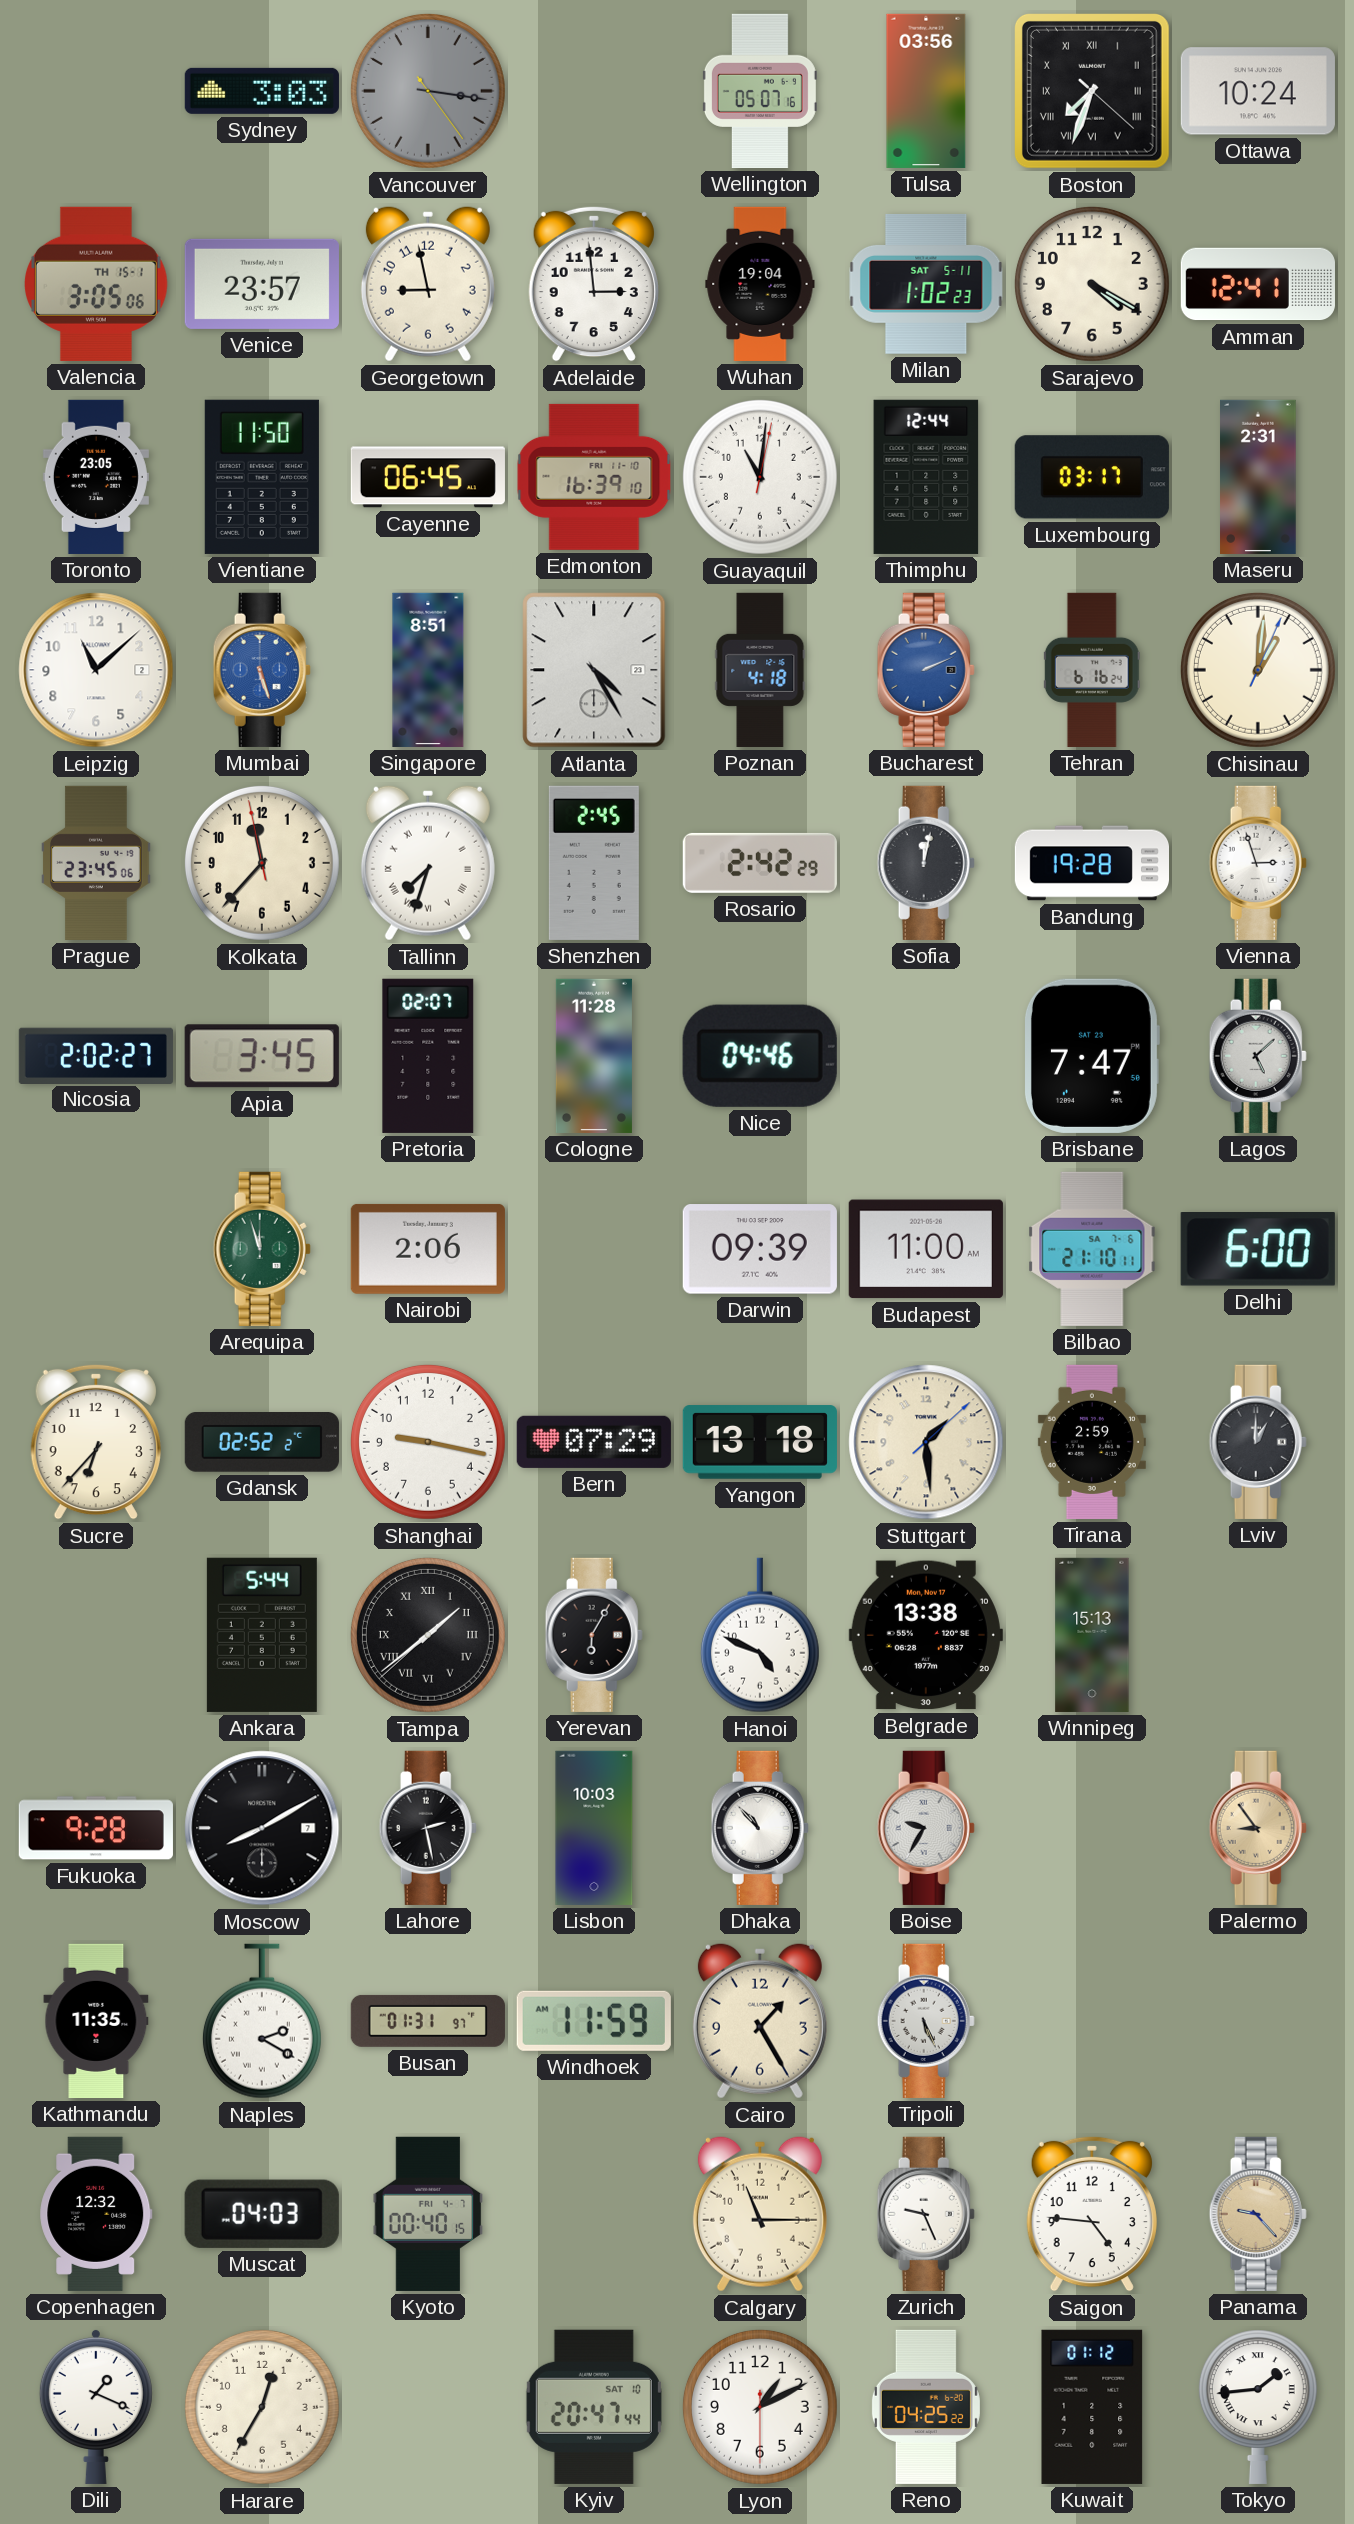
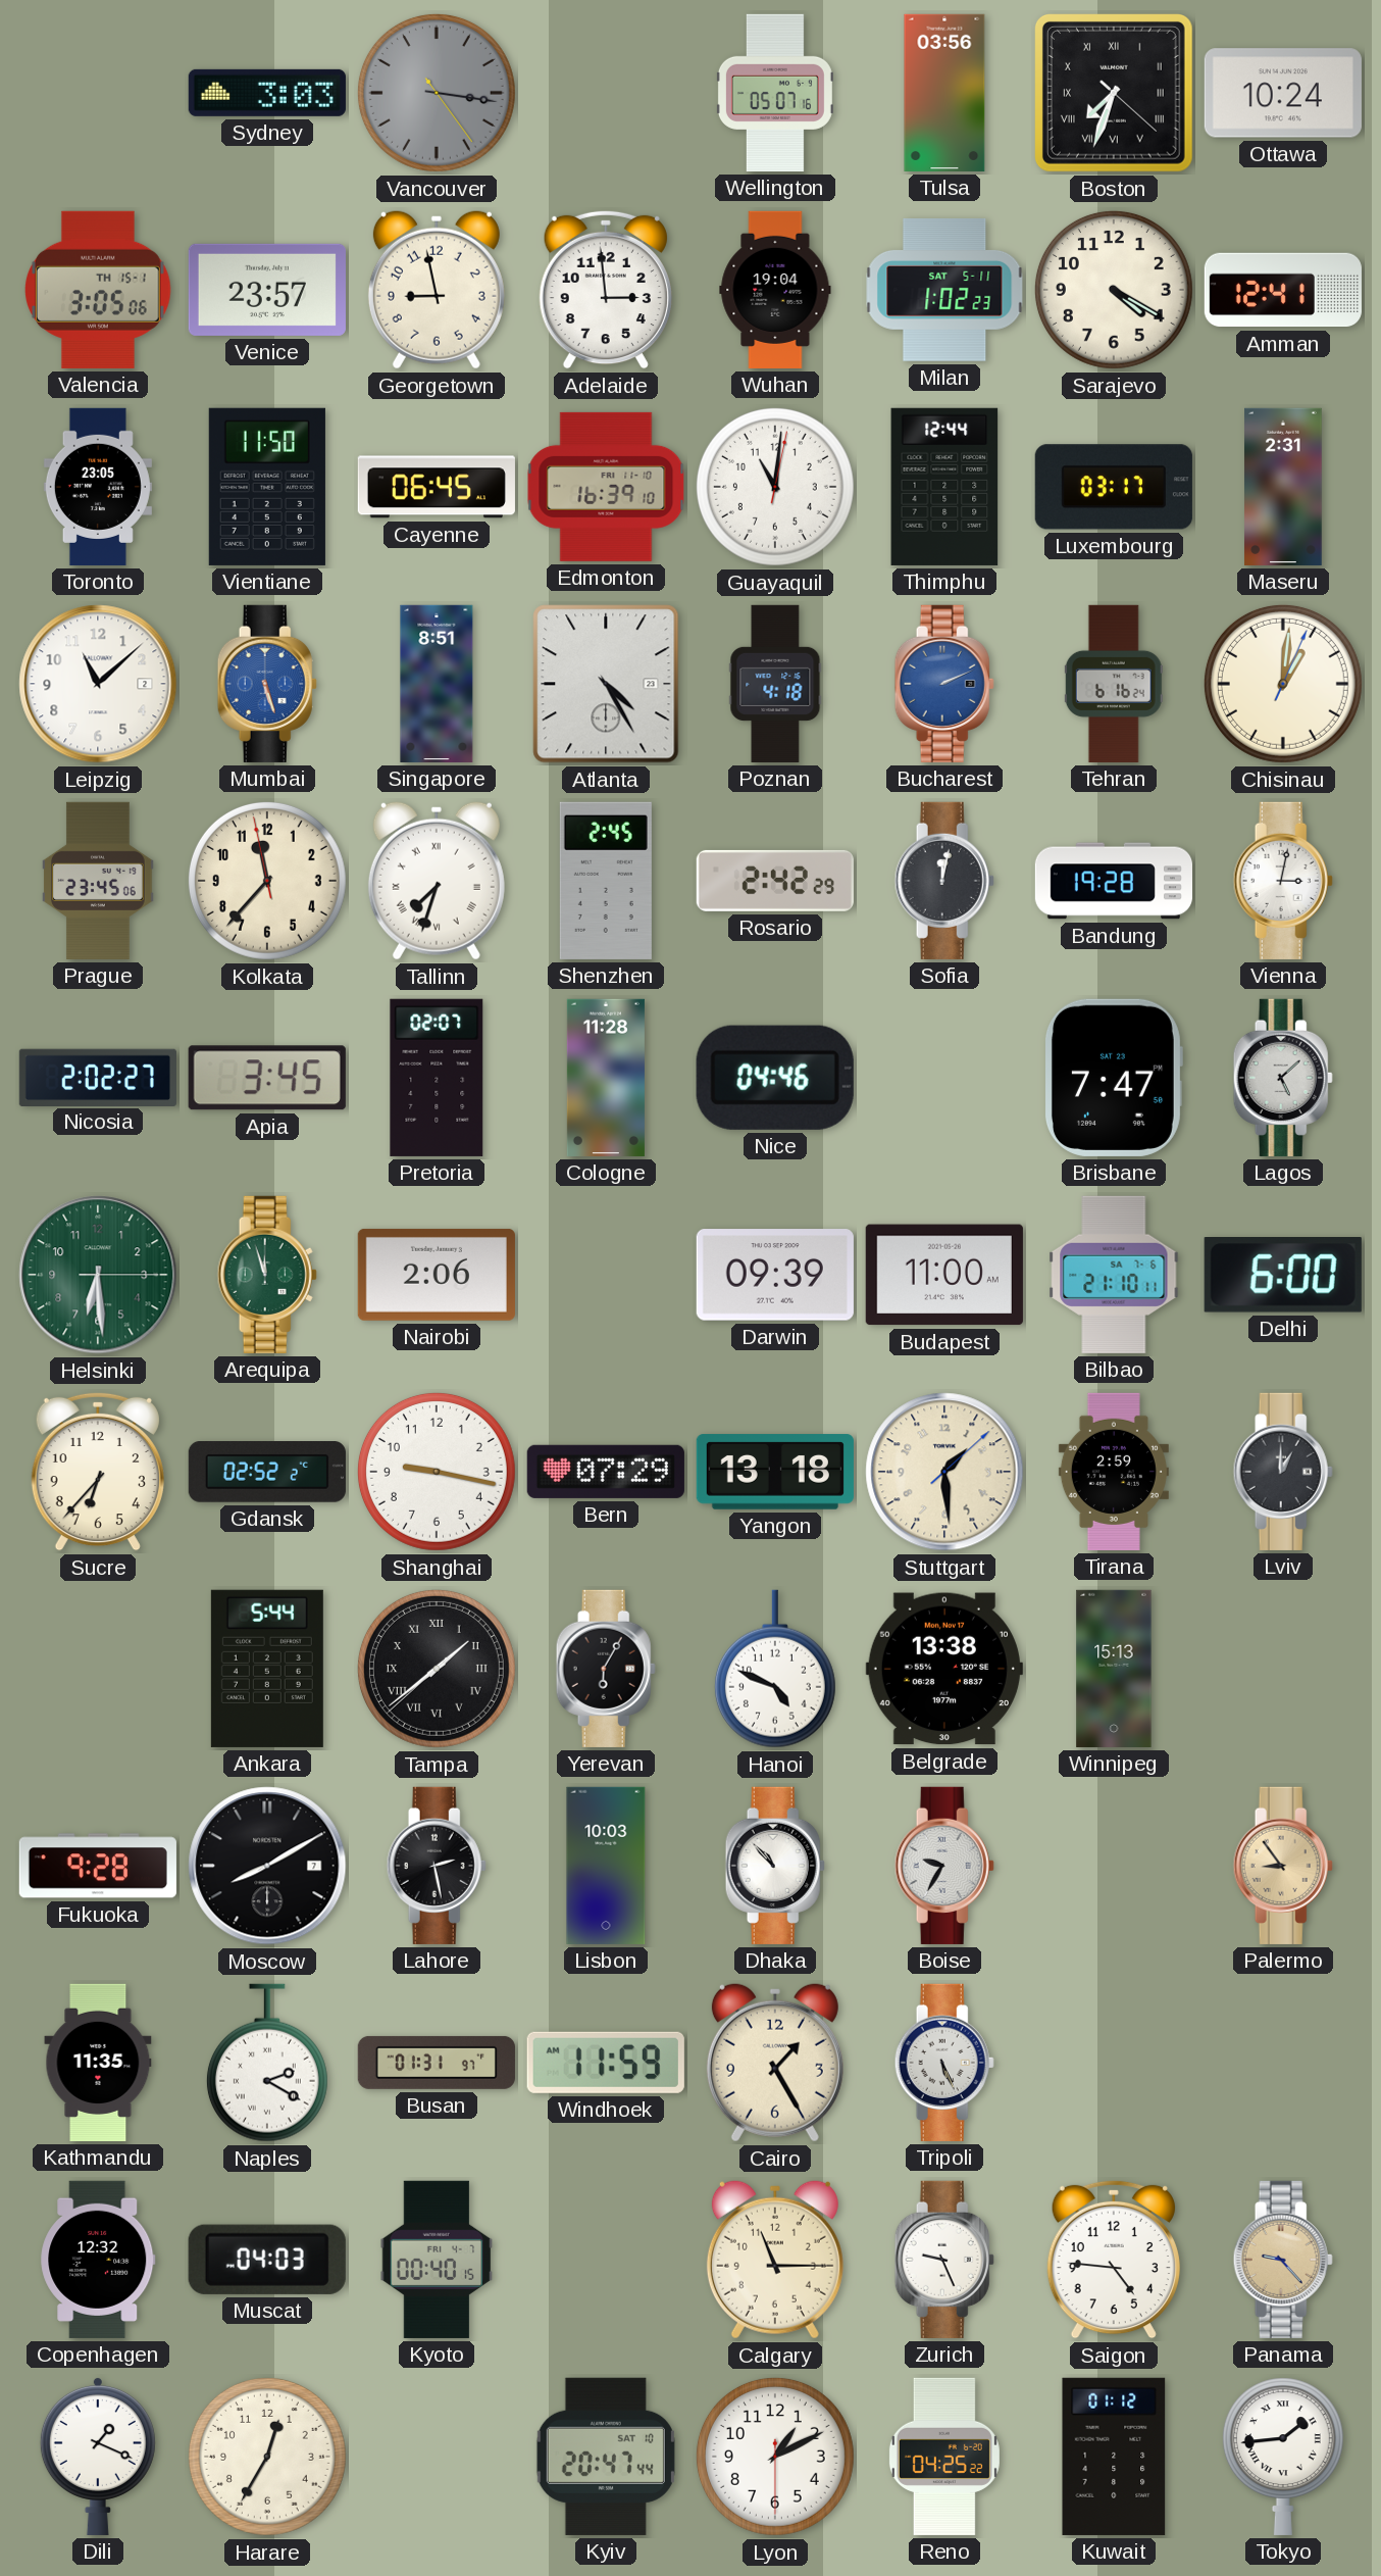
Vienna: 2:57 -> 3:02
Helsinki: none -> 6:29
